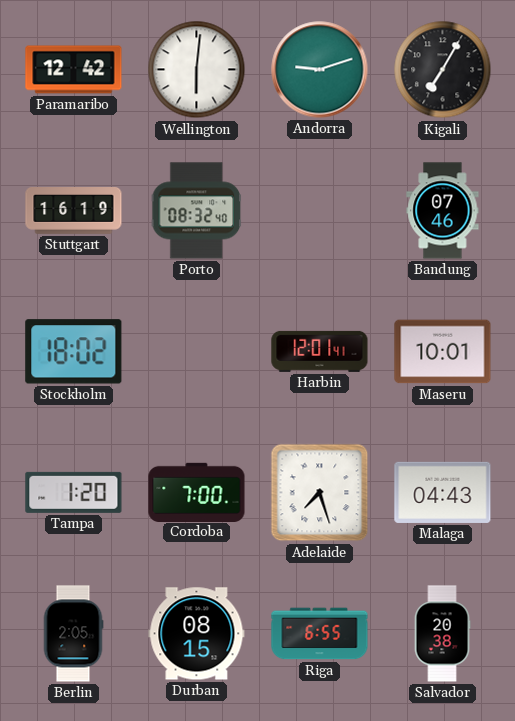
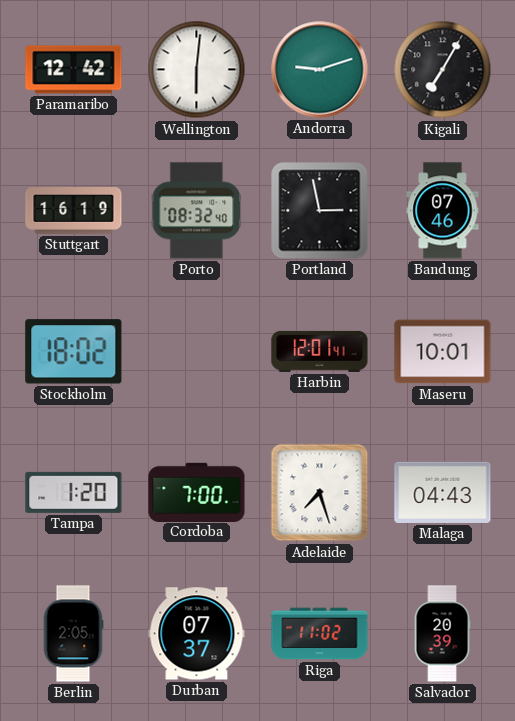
Portland: none -> 2:58
Durban: 08:15 -> 07:37
Riga: 6:55 -> 11:02
Salvador: 20:38 -> 20:39
